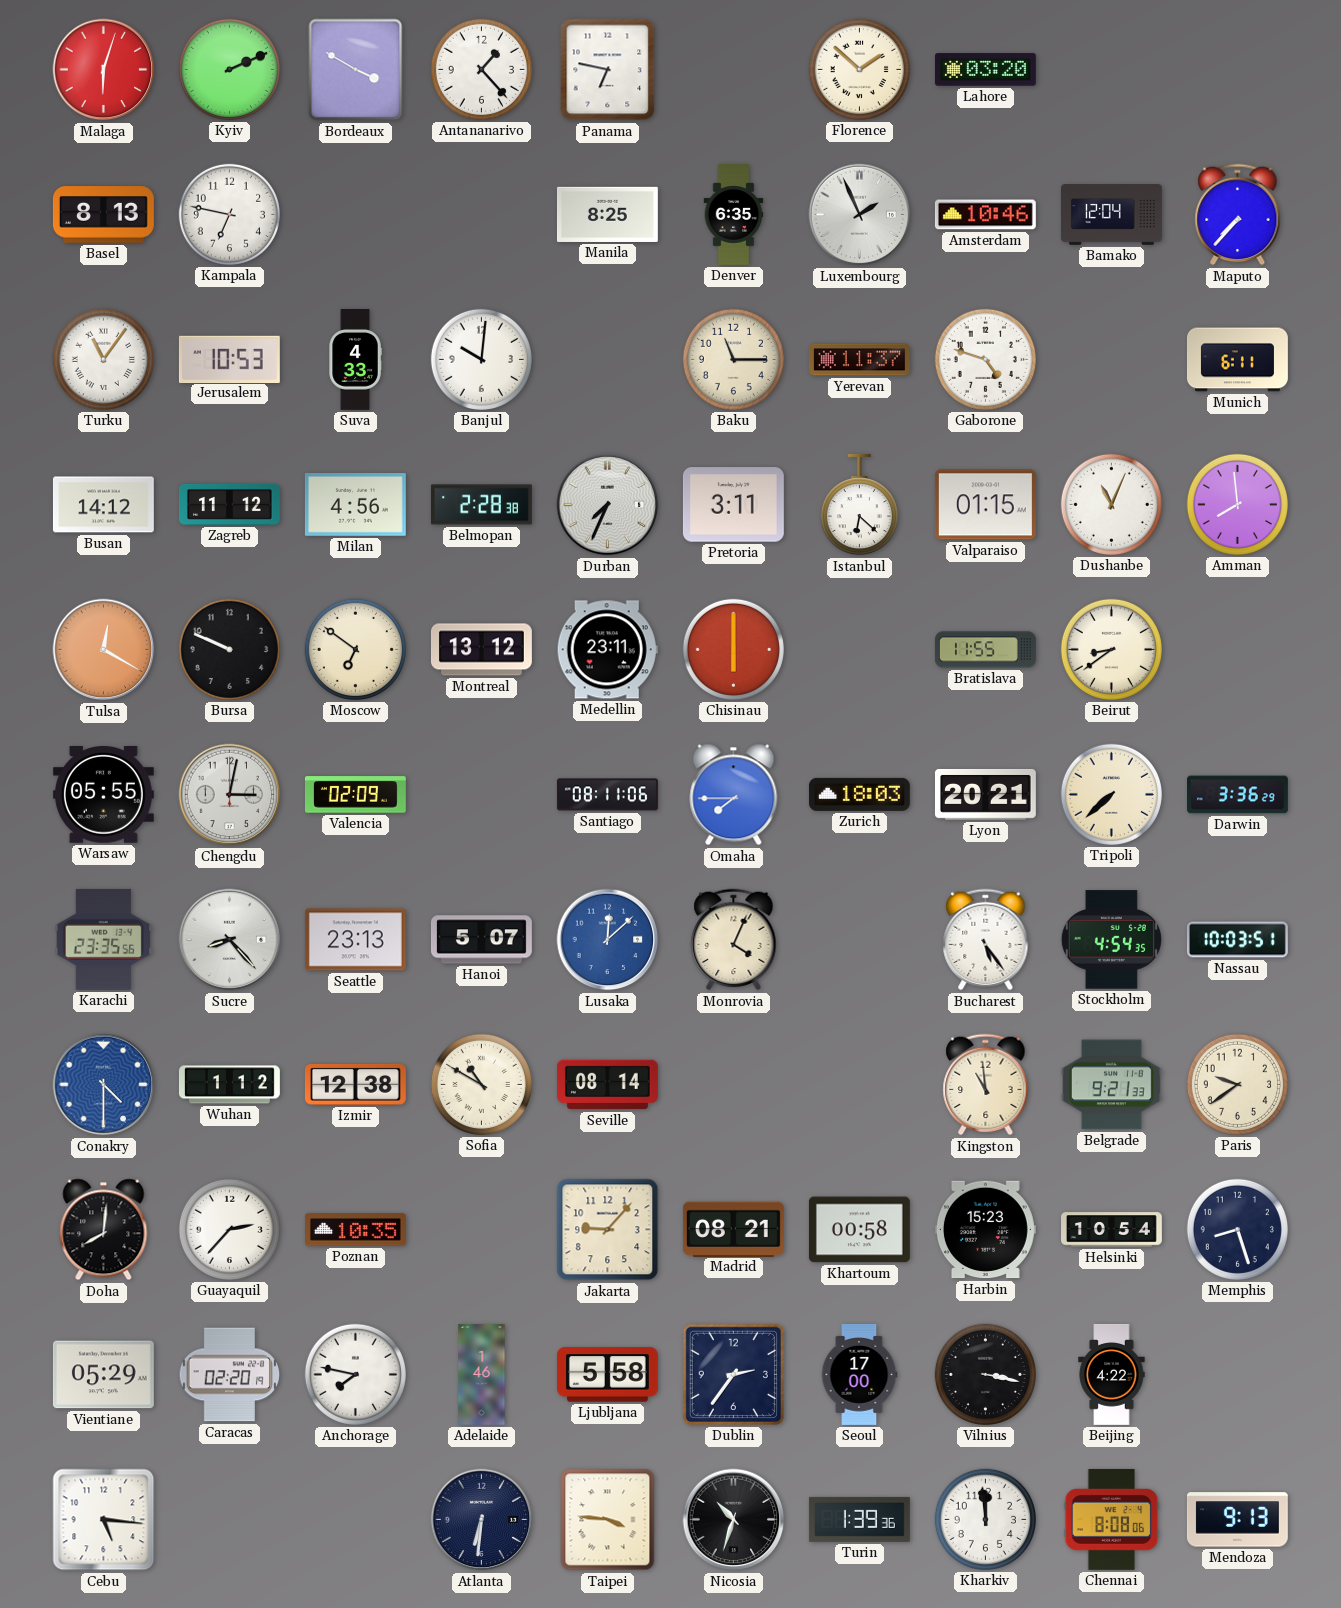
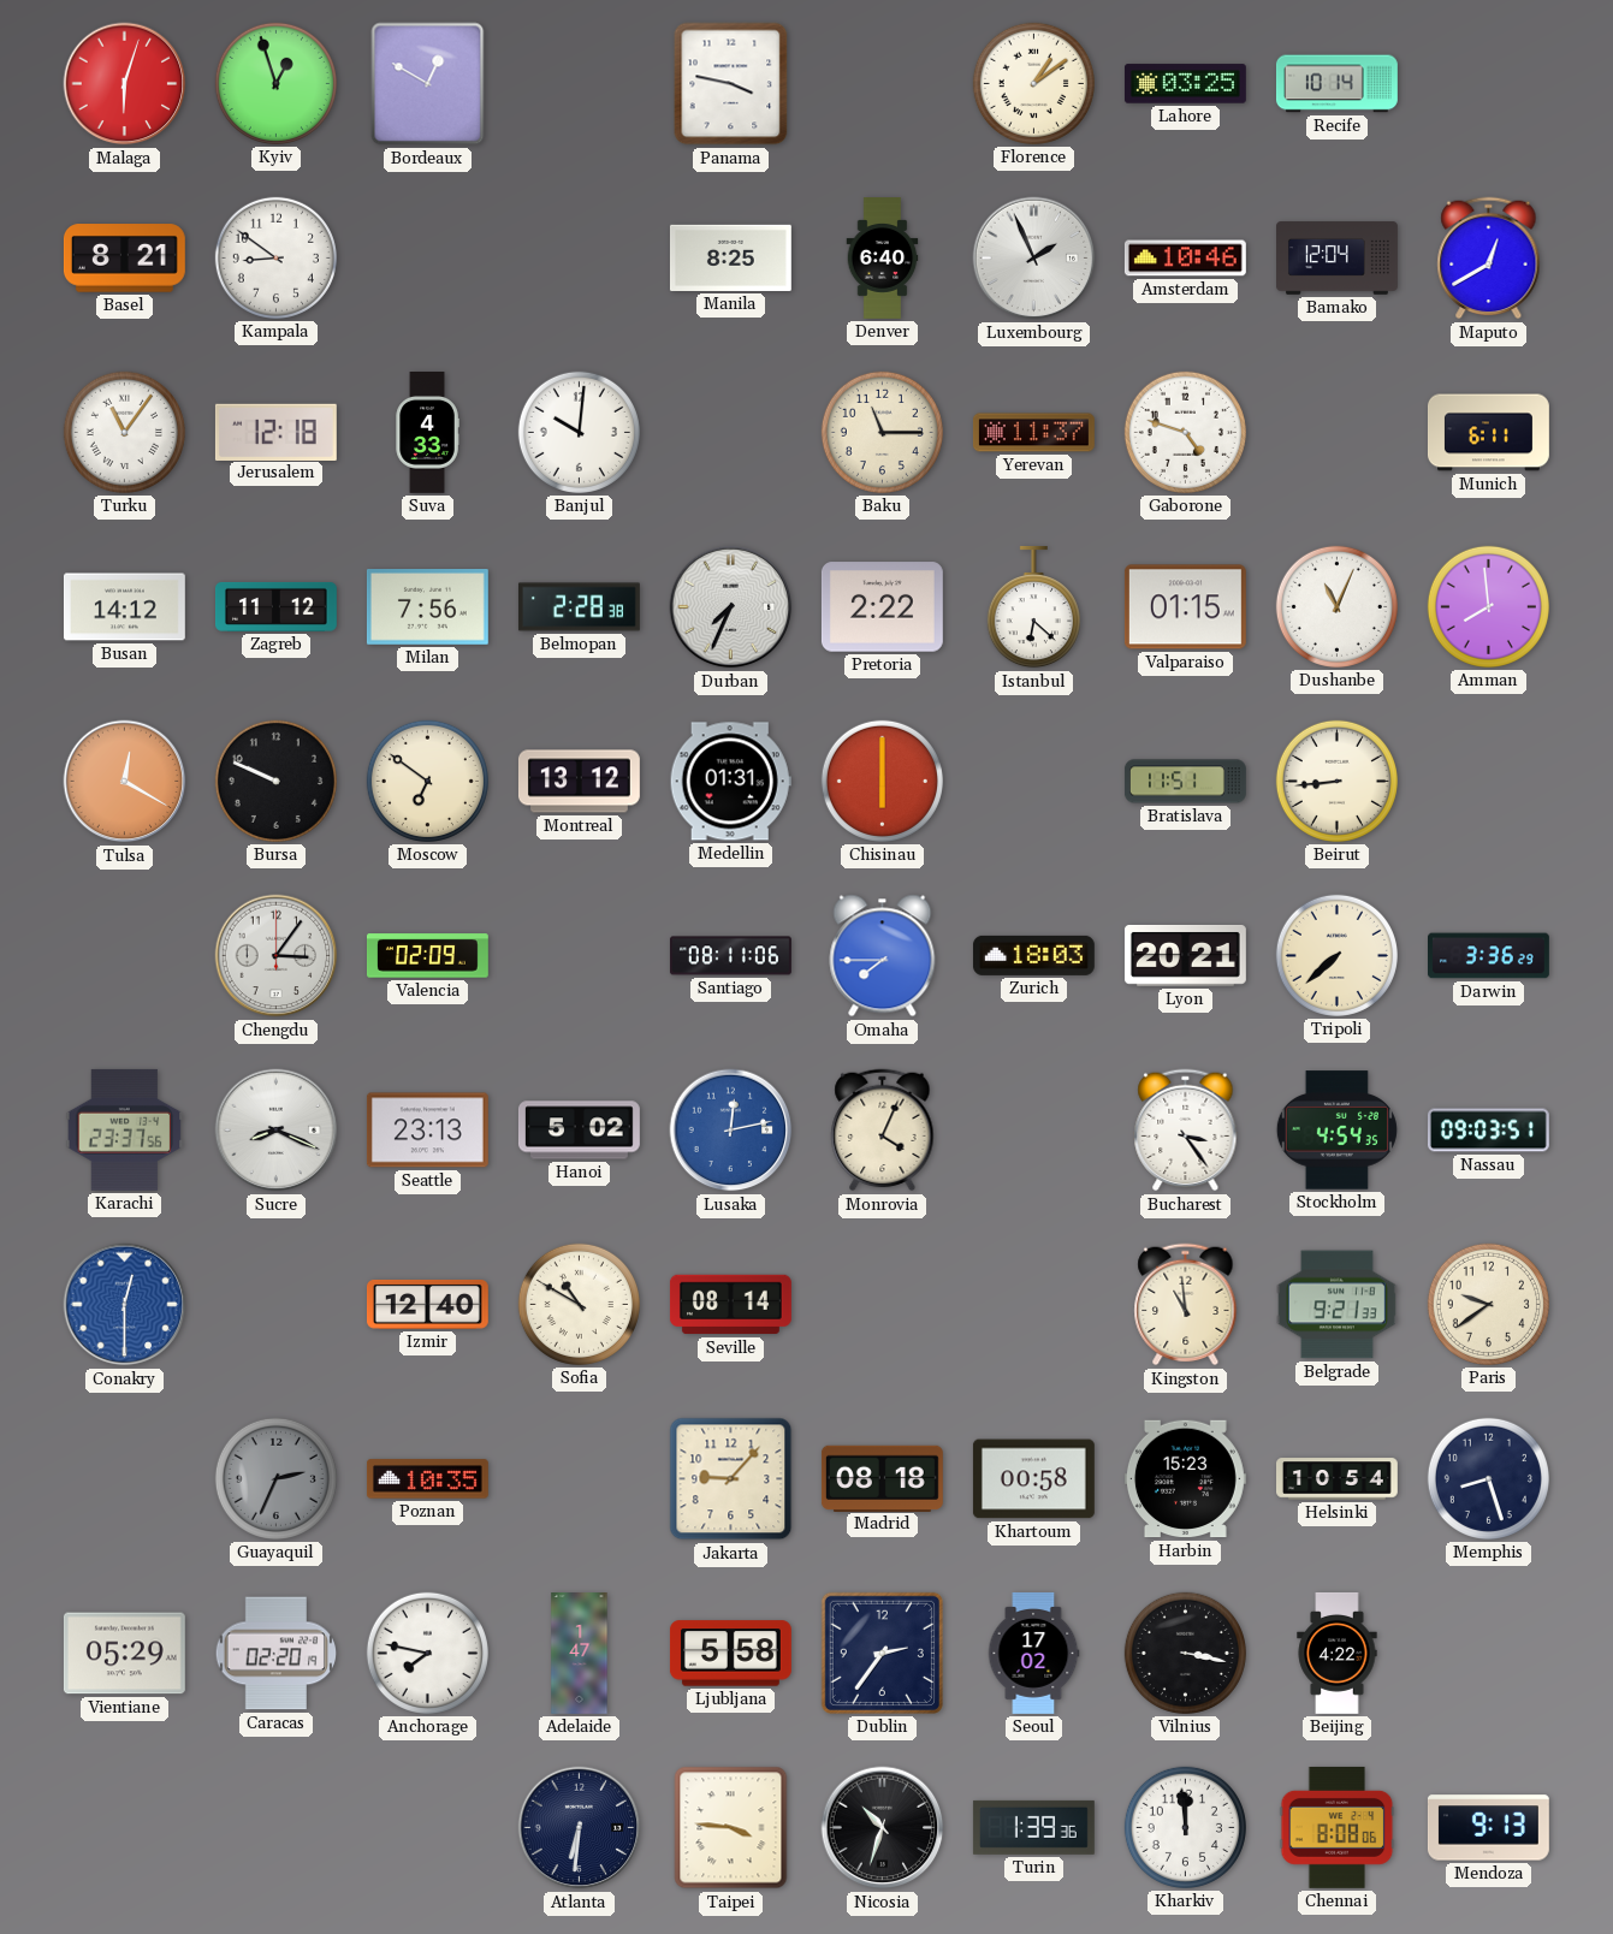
Kyiv: 2:11 -> 12:57
Bordeaux: 3:50 -> 12:50
Antananarivo: 1:23 -> none
Panama: 6:47 -> 3:47
Florence: 1:52 -> 1:09
Lahore: 03:20 -> 03:25
Recife: none -> 10:14
Basel: 8:13 -> 8:21
Kampala: 6:47 -> 8:51
Denver: 6:35 -> 6:40
Maputo: 7:37 -> 12:40
Jerusalem: 10:53 -> 12:18
Milan: 4:56 -> 7:56
Pretoria: 3:11 -> 2:22
Medellin: 23:11 -> 01:31
Bratislava: 11:55 -> 11:51
Beirut: 8:39 -> 8:44
Warsaw: 05:55 -> none
Chengdu: 3:02 -> 3:06
Karachi: 23:35 -> 23:37
Sucre: 8:23 -> 8:19
Hanoi: 5:07 -> 5:02
Lusaka: 12:08 -> 12:13
Bucharest: 5:24 -> 3:24
Nassau: 10:03 -> 09:03
Conakry: 4:30 -> 12:30
Wuhan: 1:12 -> none
Izmir: 12:38 -> 12:40
Doha: 8:01 -> none
Guayaquil: 2:37 -> 2:34
Guayaquil dial: white -> grey
Madrid: 08:21 -> 08:18
Adelaide: 1:46 -> 1:47
Seoul: 17:00 -> 17:02
Cebu: 5:16 -> none
